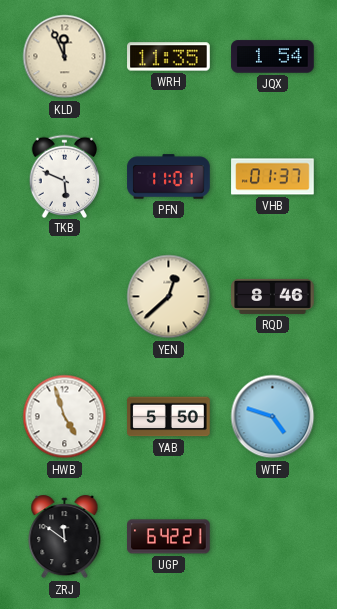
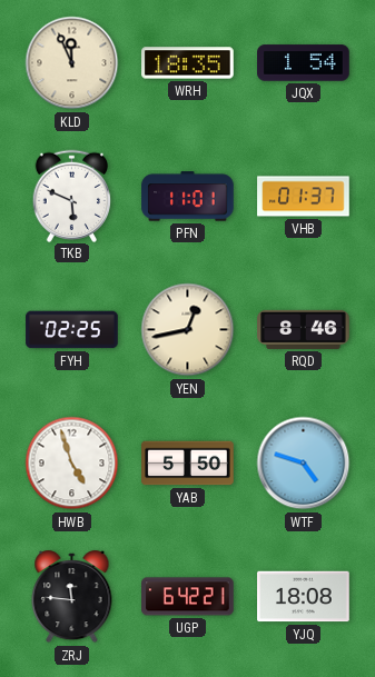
WRH: 11:35 -> 18:35
FYH: none -> 02:25
YEN: 12:38 -> 12:43
ZRJ: 11:51 -> 11:46
YJQ: none -> 18:08
